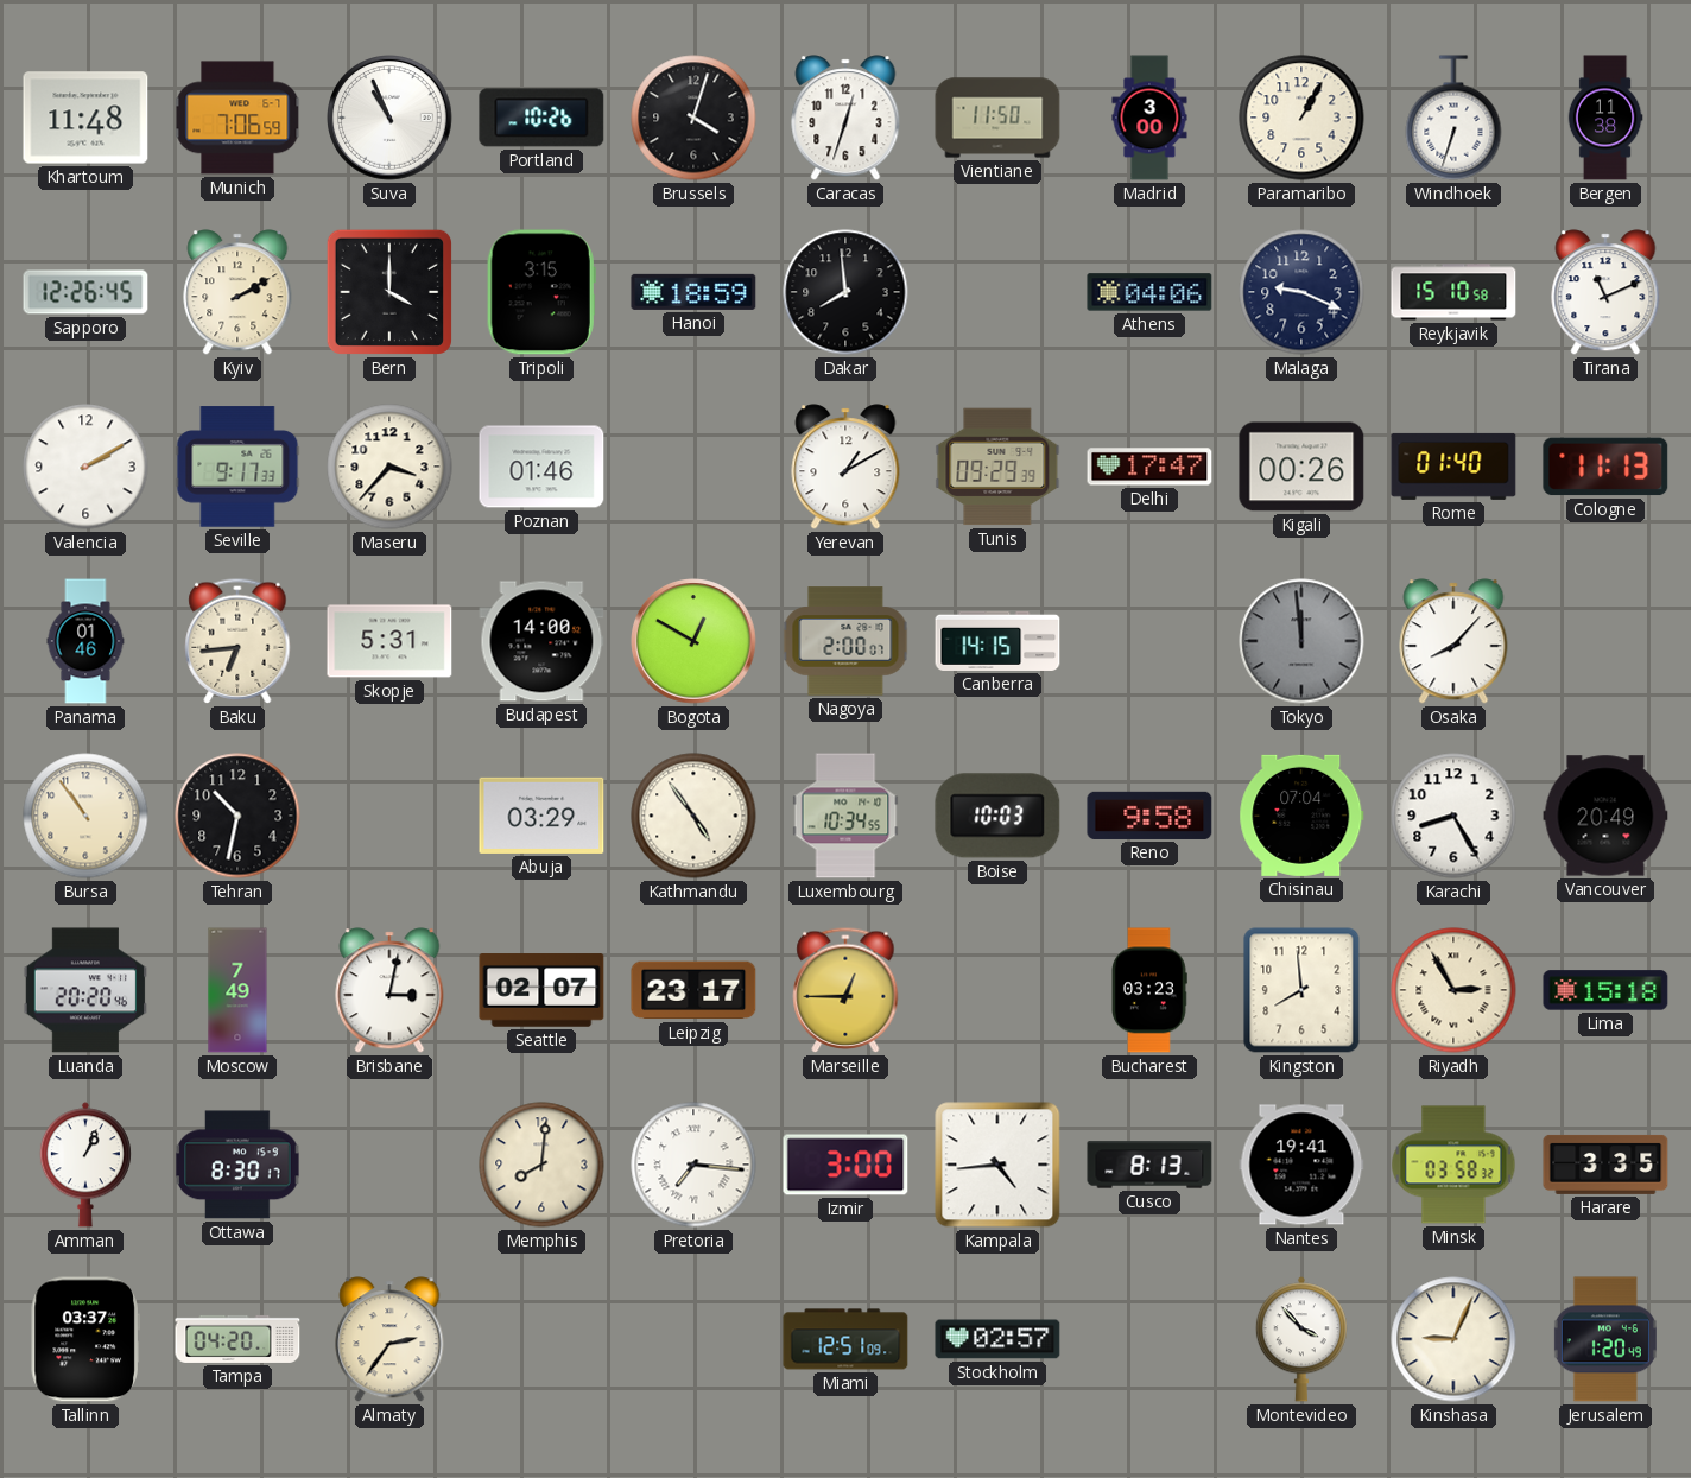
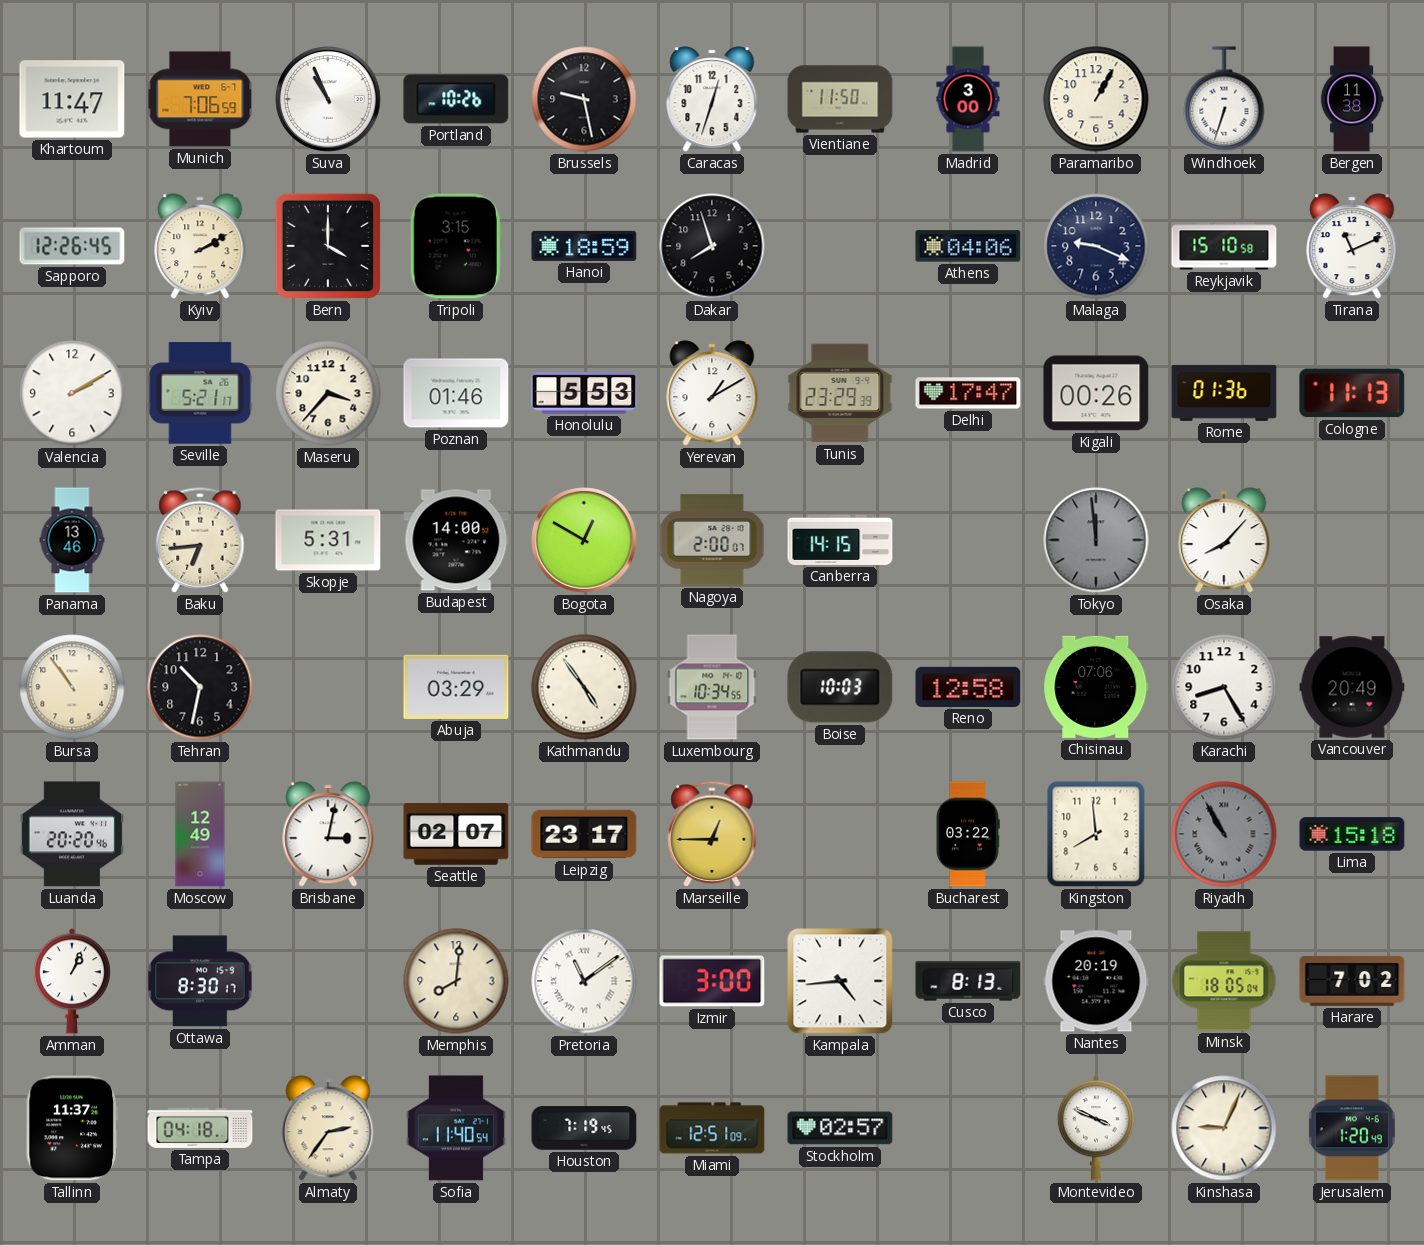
Khartoum: 11:48 -> 11:47
Brussels: 4:03 -> 9:28
Dakar: 7:59 -> 7:57
Seville: 9:17 -> 5:21
Honolulu: none -> 5:53
Tunis: 09:29 -> 23:29
Rome: 01:40 -> 01:36
Panama: 01:46 -> 13:46
Reno: 9:58 -> 12:58
Chisinau: 07:04 -> 07:06
Moscow: 7:49 -> 12:49
Bucharest: 03:23 -> 03:22
Riyadh: 2:55 -> 10:55
Riyadh dial: cream -> grey
Pretoria: 7:16 -> 11:09
Nantes: 19:41 -> 20:19
Minsk: 03:58 -> 18:05
Harare: 3:35 -> 7:02
Tallinn: 03:37 -> 11:37
Tampa: 04:20 -> 04:18
Sofia: none -> 11:40
Houston: none -> 7:19
Montevideo: 3:53 -> 3:49
